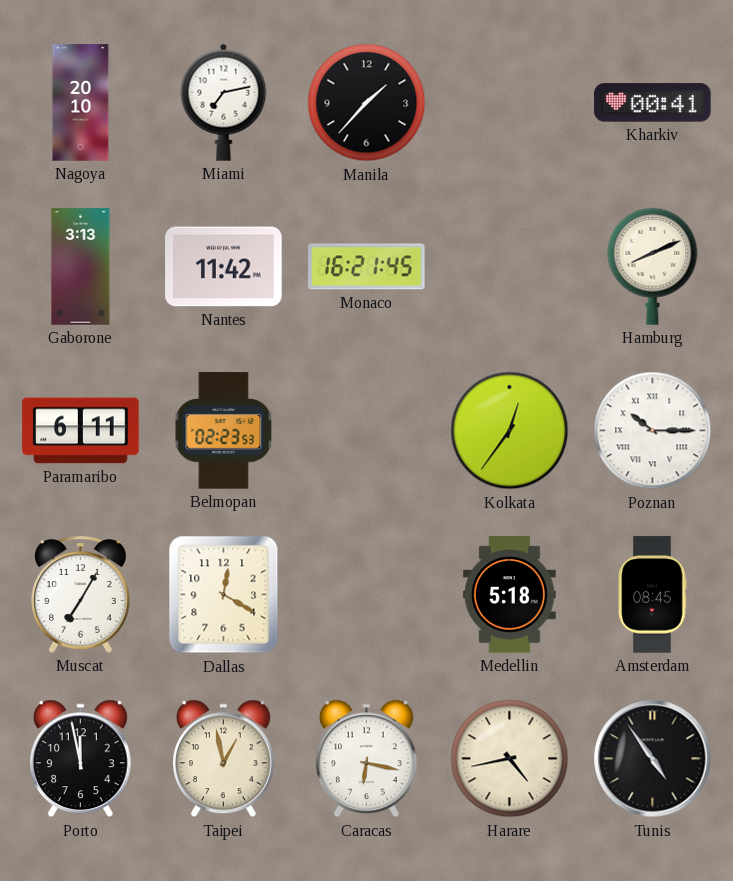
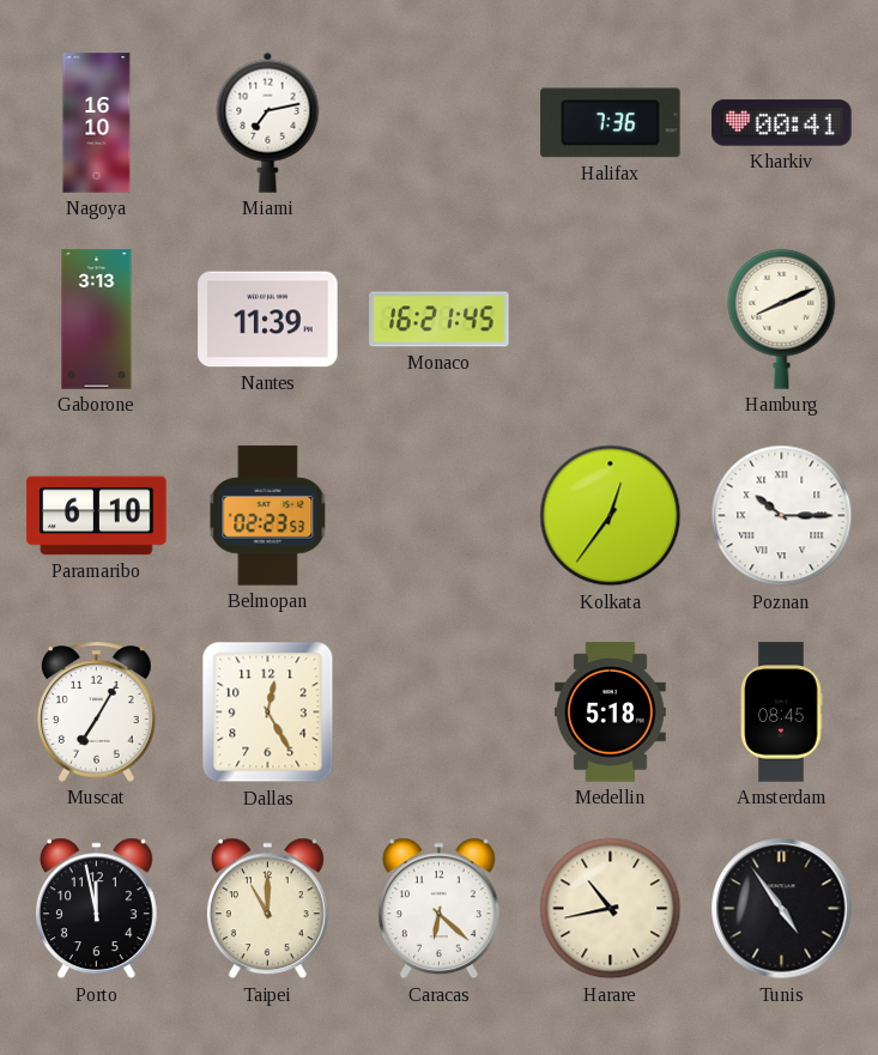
Nagoya: 20:10 -> 16:10
Manila: 1:37 -> none
Halifax: none -> 7:36
Nantes: 11:42 -> 11:39
Paramaribo: 6:11 -> 6:10
Dallas: 12:20 -> 12:25
Taipei: 12:58 -> 11:00
Caracas: 6:17 -> 6:22
Harare: 4:43 -> 10:43
